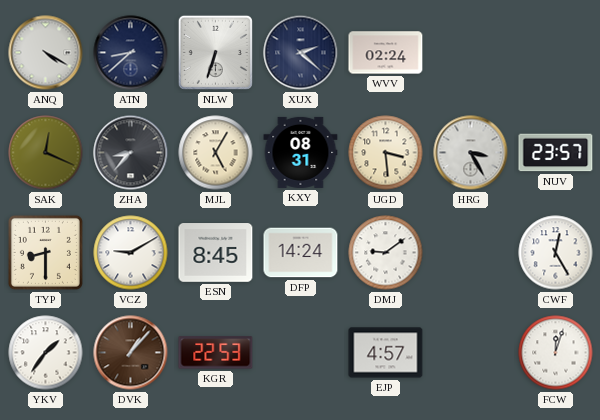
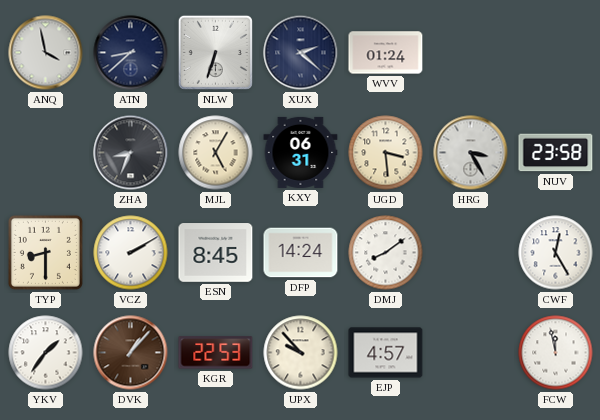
ANQ: 4:20 -> 3:58
WVV: 02:24 -> 01:24
SAK: 12:19 -> none
ZHA: 8:37 -> 8:34
KXY: 08:31 -> 06:31
NUV: 23:57 -> 23:58
VCZ: 9:10 -> 2:10
DMJ: 9:09 -> 8:09
UPX: none -> 9:53
FCW: 12:03 -> 11:58
